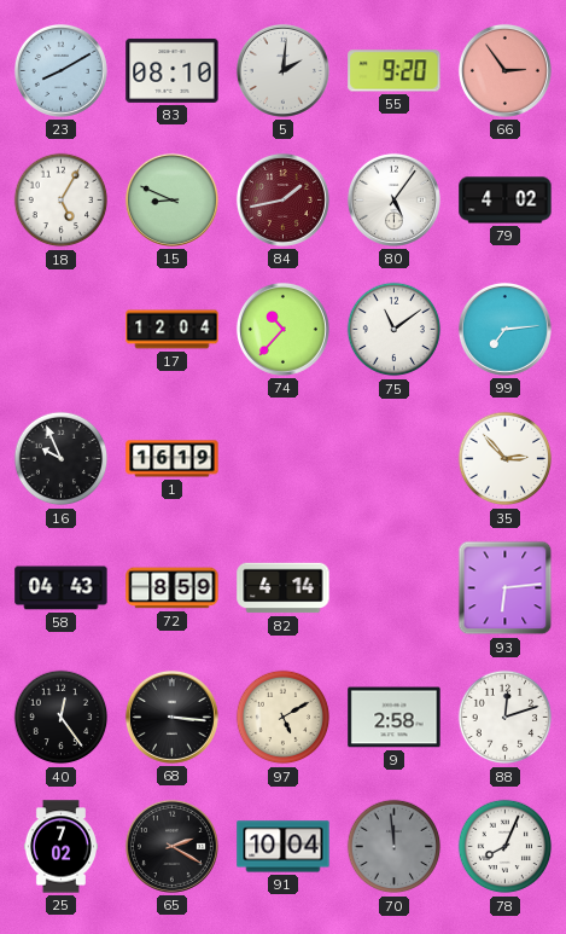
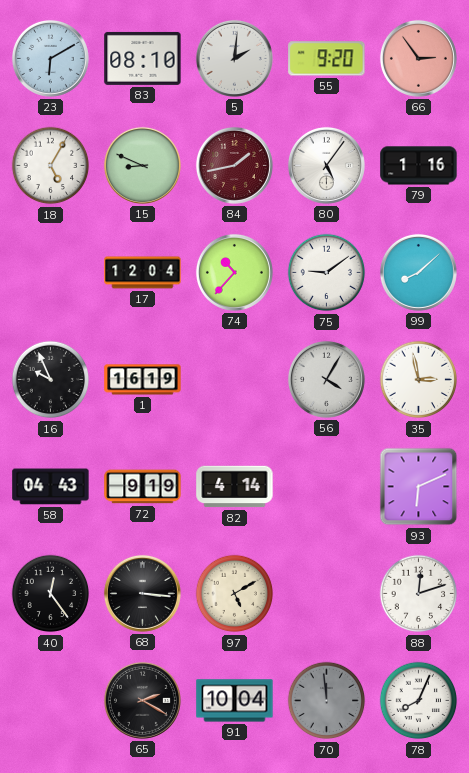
23: 8:10 -> 6:10
79: 4:02 -> 1:16
75: 11:09 -> 9:09
99: 7:14 -> 8:08
56: none -> 4:05
35: 2:53 -> 2:58
72: 8:59 -> 9:19
93: 6:14 -> 6:11
9: 2:58 -> none
25: 7:02 -> none
